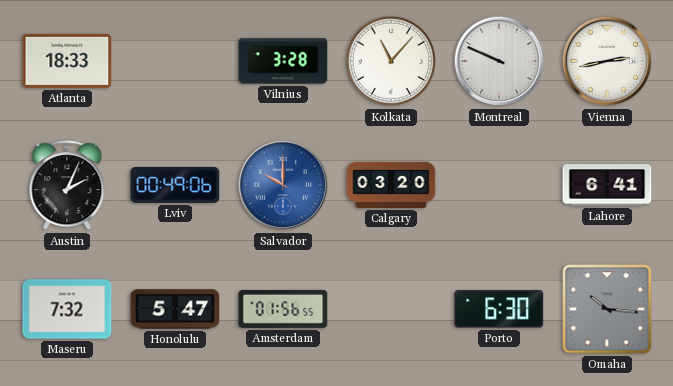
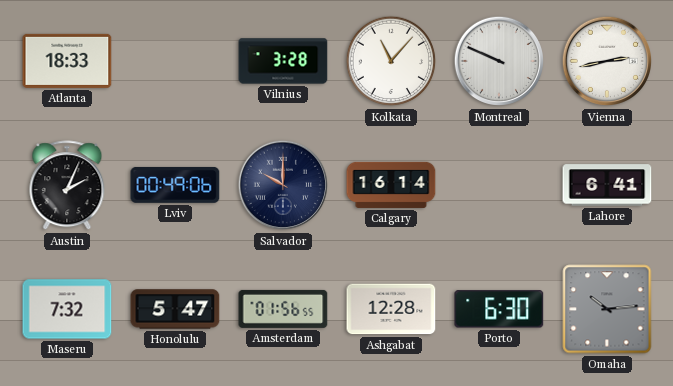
Salvador dial: blue -> navy
Calgary: 03:20 -> 16:14
Ashgabat: none -> 12:28
Omaha: 10:16 -> 10:14
